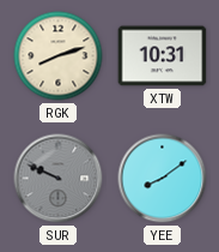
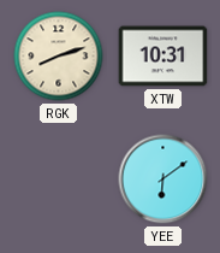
SUR: 9:49 -> none
YEE: 8:09 -> 6:09
